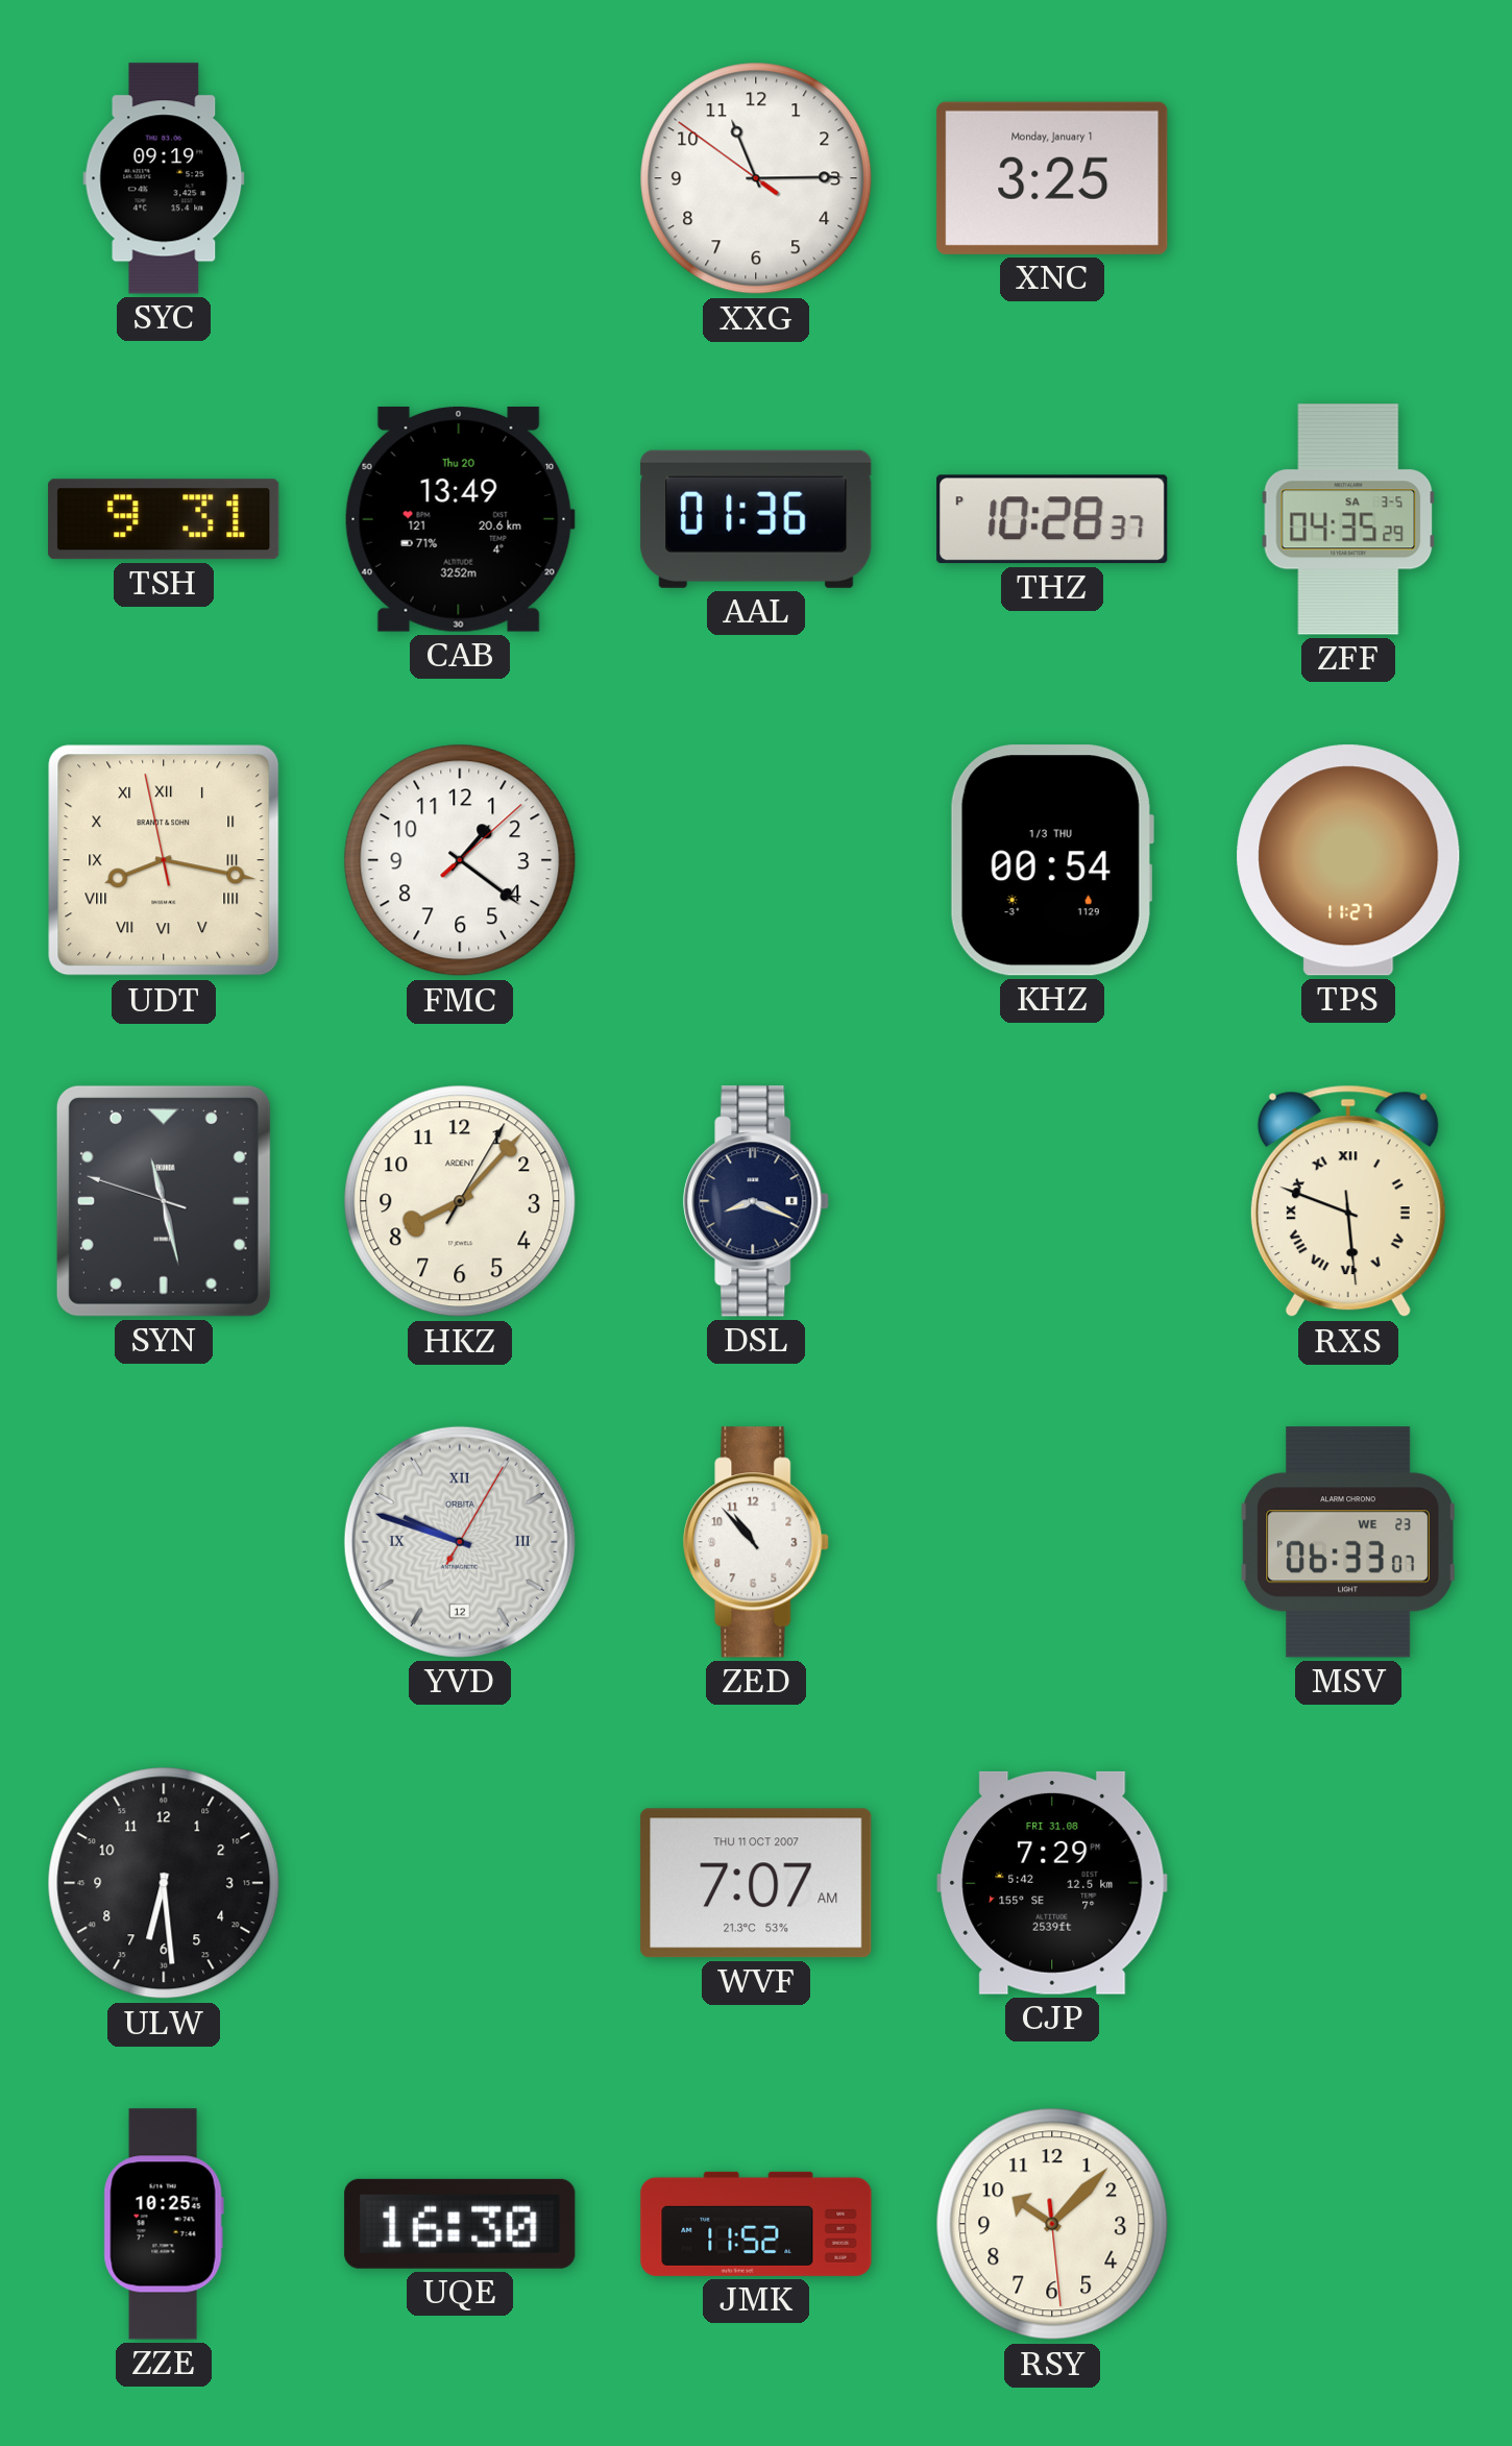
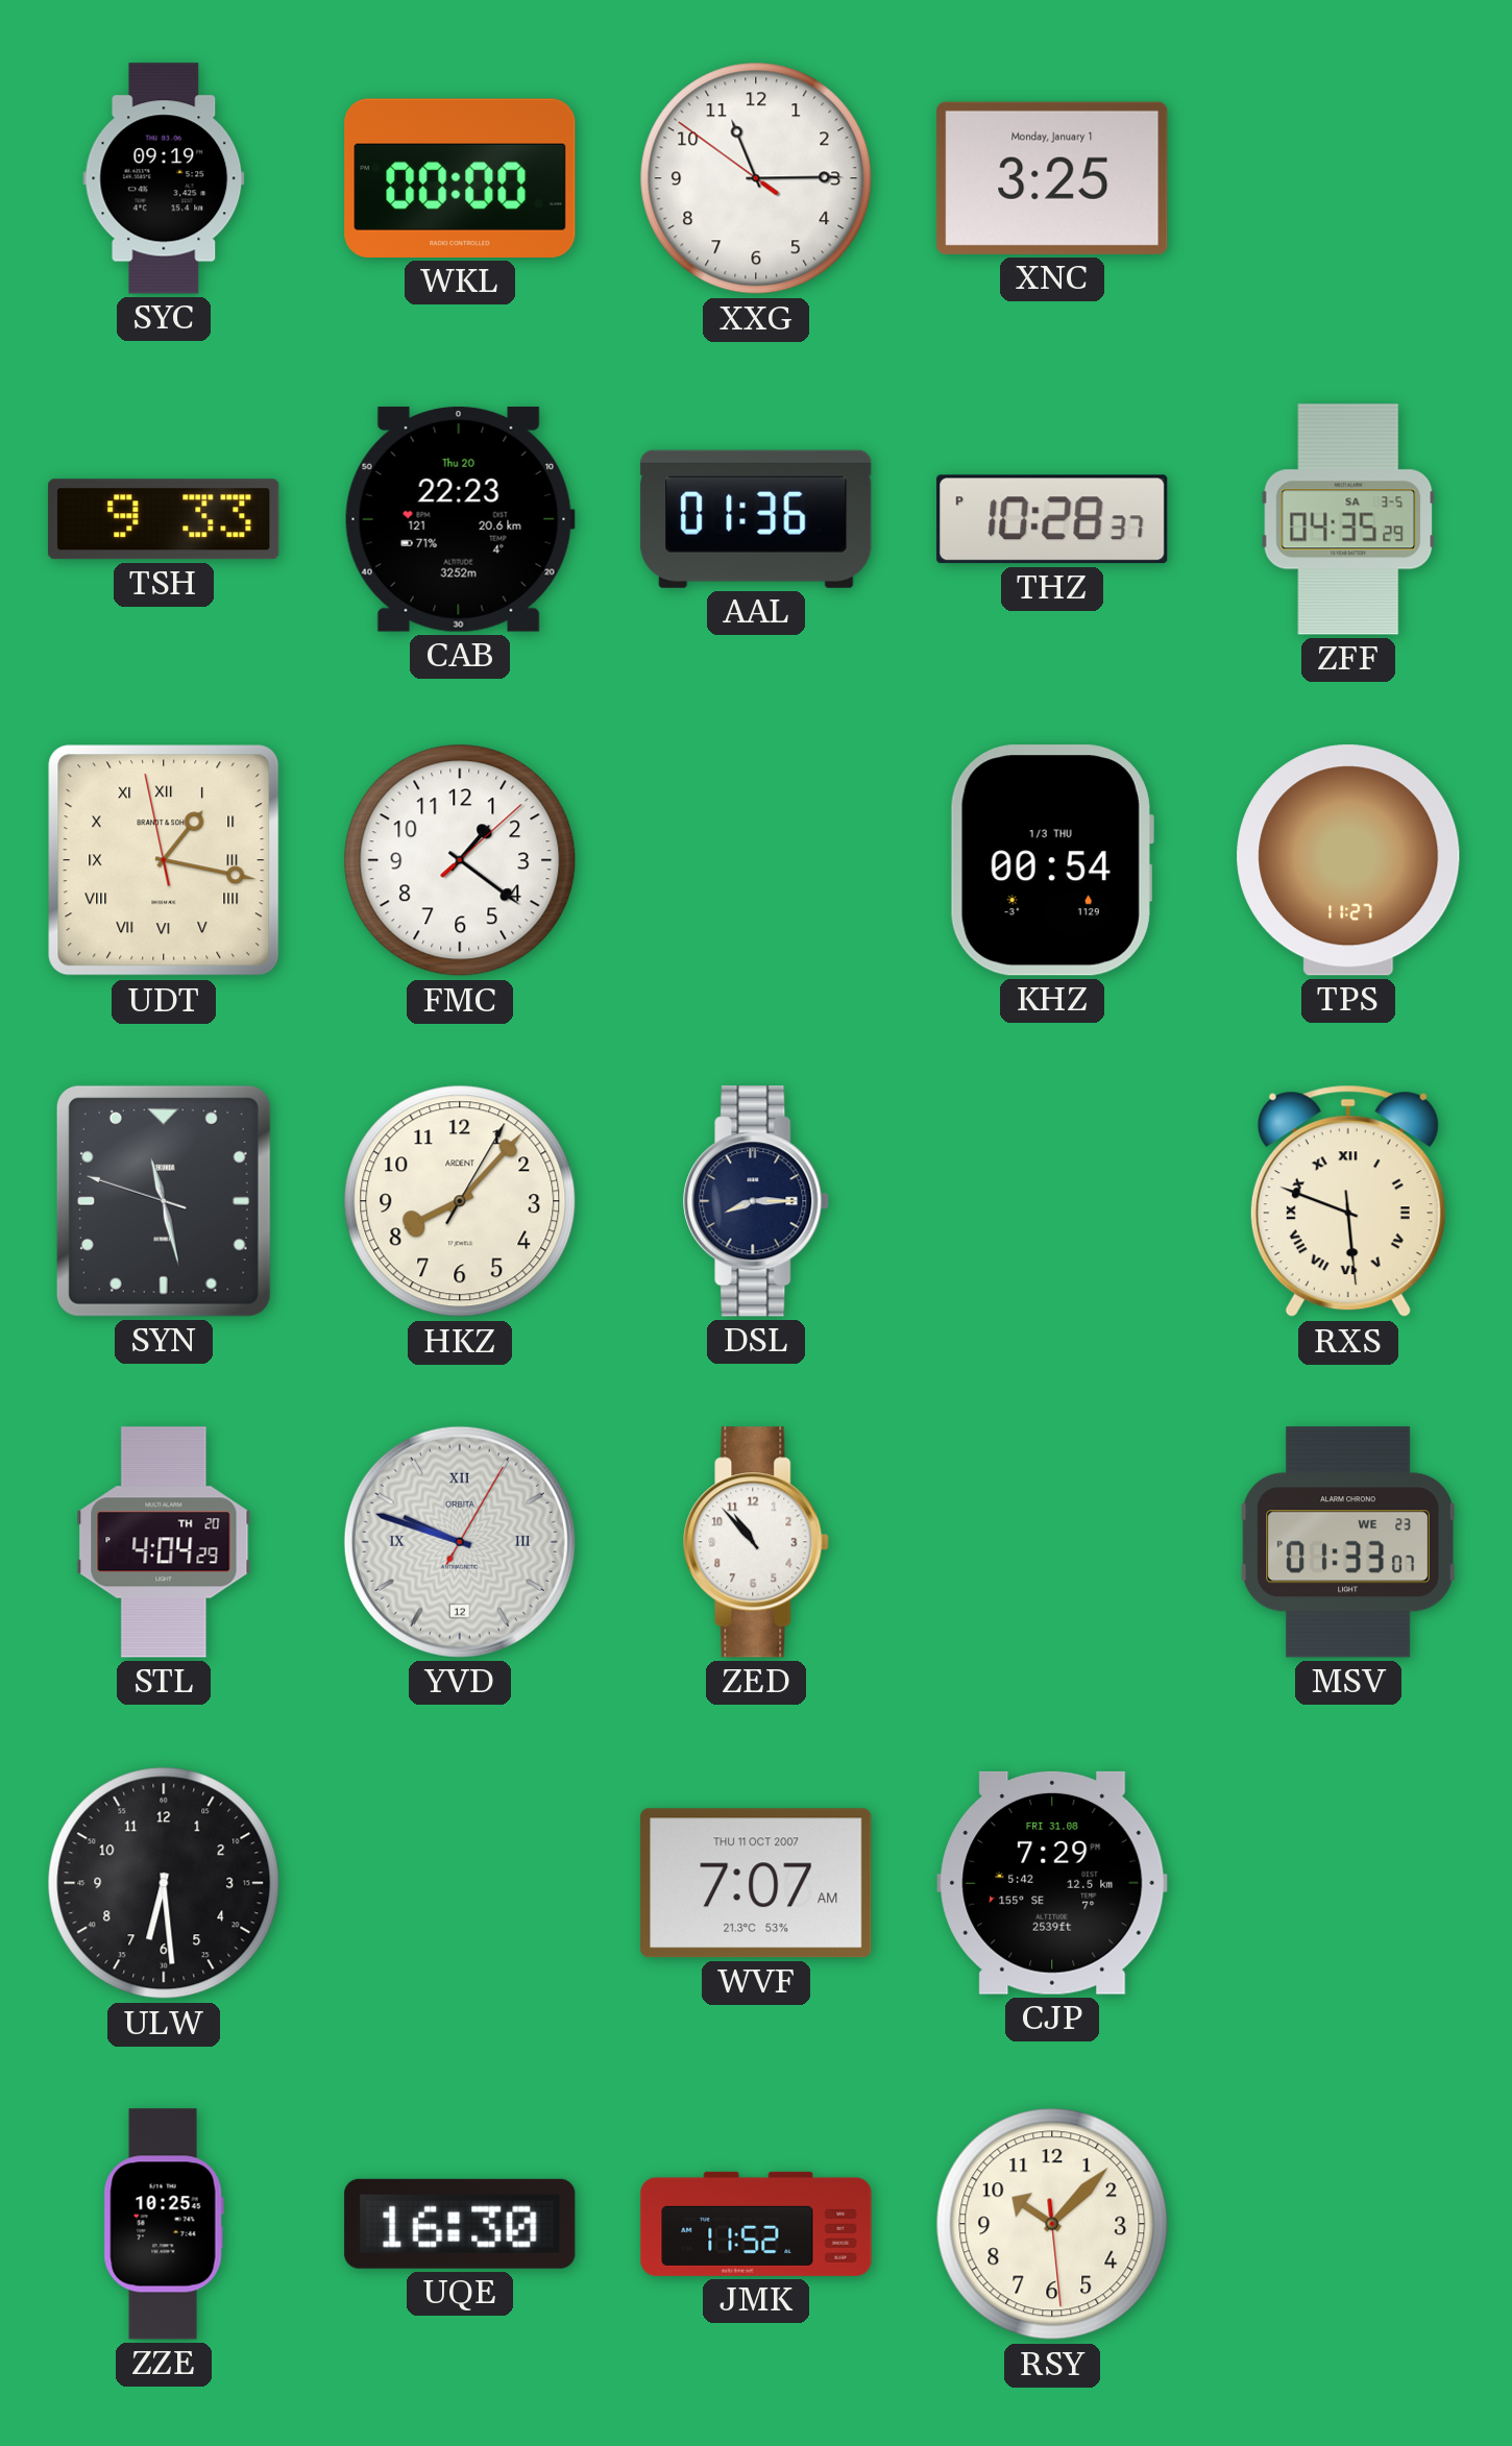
WKL: none -> 00:00
TSH: 9:31 -> 9:33
CAB: 13:49 -> 22:23
UDT: 8:16 -> 1:16
DSL: 8:19 -> 8:15
STL: none -> 4:04
MSV: 06:33 -> 01:33
